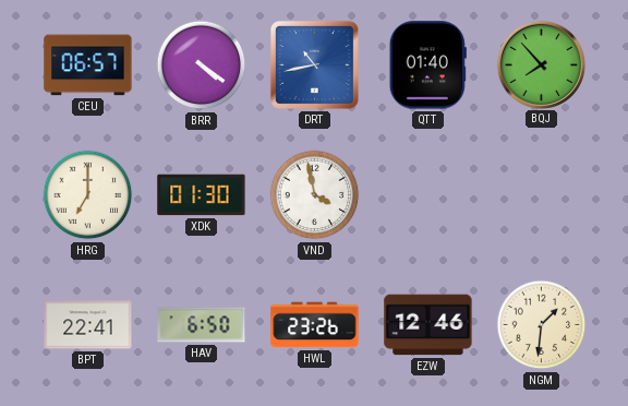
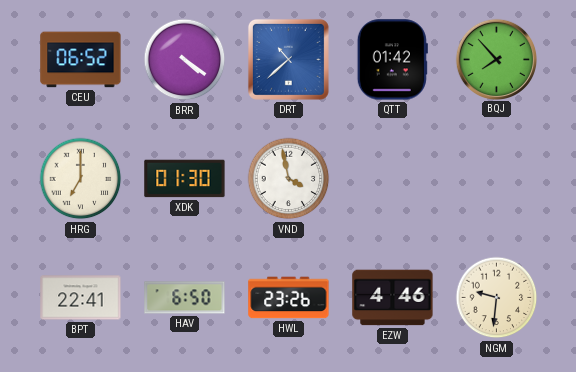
CEU: 06:57 -> 06:52
DRT: 10:43 -> 10:38
QTT: 01:40 -> 01:42
EZW: 12:46 -> 4:46
NGM: 1:31 -> 9:31
